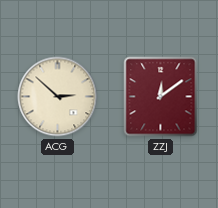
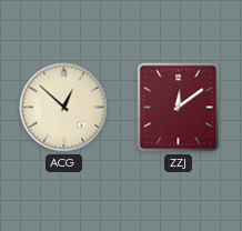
ACG: 2:52 -> 12:52
